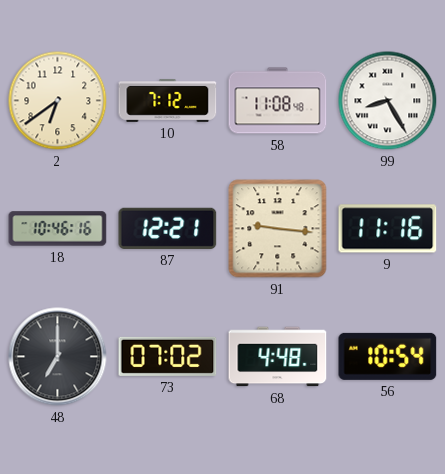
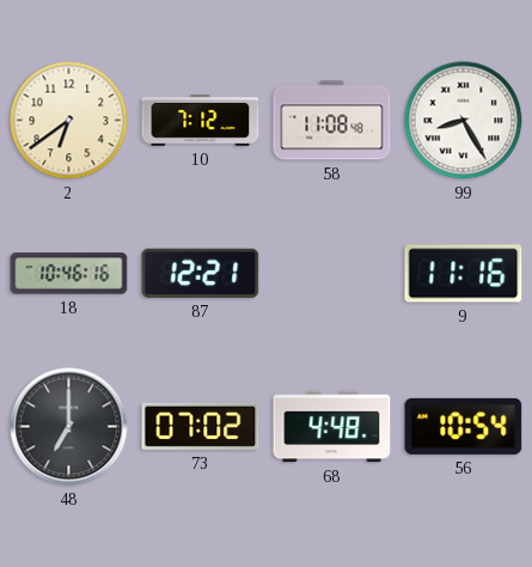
91: 9:16 -> none
